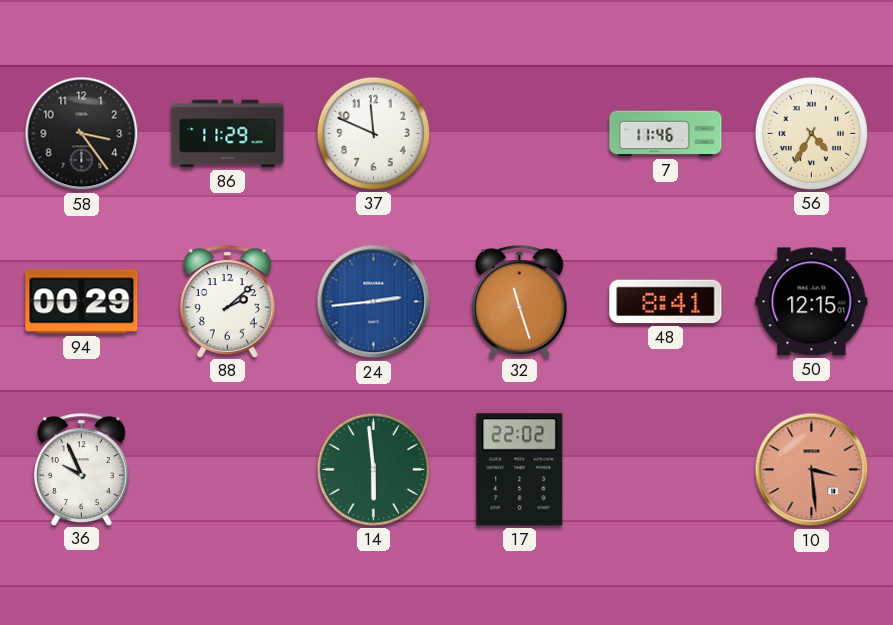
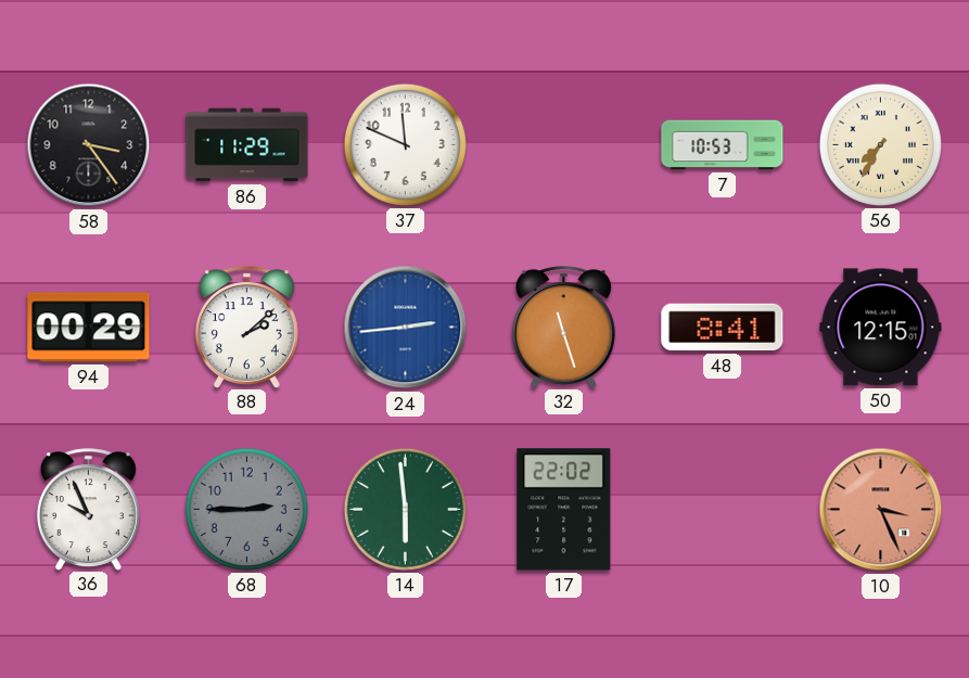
7: 11:46 -> 10:53
56: 4:35 -> 7:35
68: none -> 2:45
10: 3:29 -> 3:26
